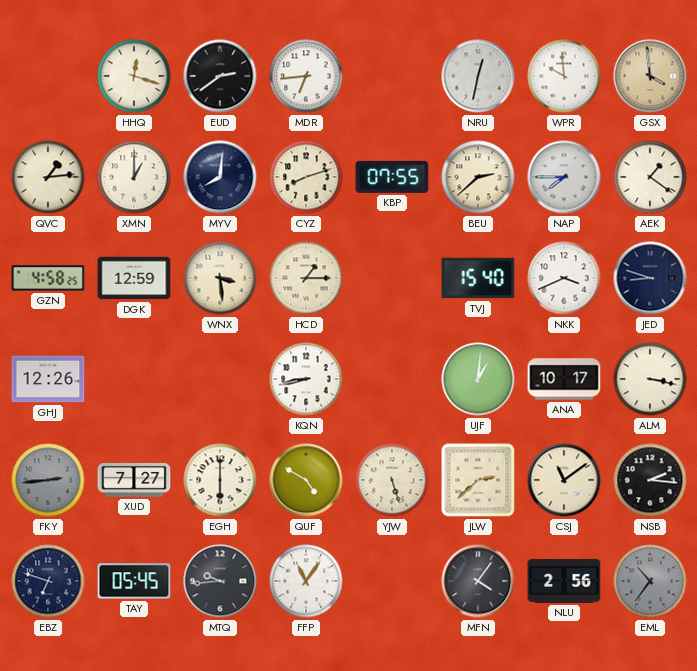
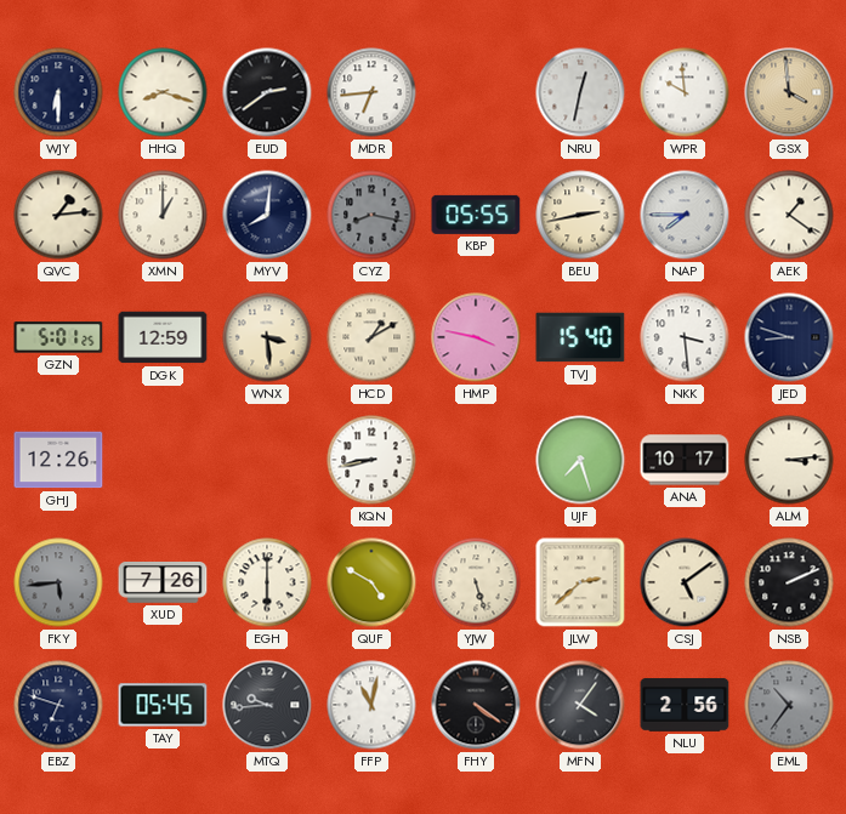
WJY: none -> 6:30
HHQ: 12:18 -> 8:18
CYZ: 8:12 -> 8:17
CYZ dial: cream -> grey
KBP: 07:55 -> 05:55
BEU: 2:38 -> 2:43
GZN: 4:58 -> 5:01
HCD: 1:15 -> 1:10
HMP: none -> 3:47
NKK: 3:41 -> 3:29
UJF: 1:01 -> 7:27
ALM: 3:17 -> 3:14
FKY: 2:44 -> 5:44
XUD: 7:27 -> 7:26
CSJ: 11:09 -> 5:09
NSB: 2:16 -> 2:11
FFP: 11:06 -> 11:02
FHY: none -> 4:21
